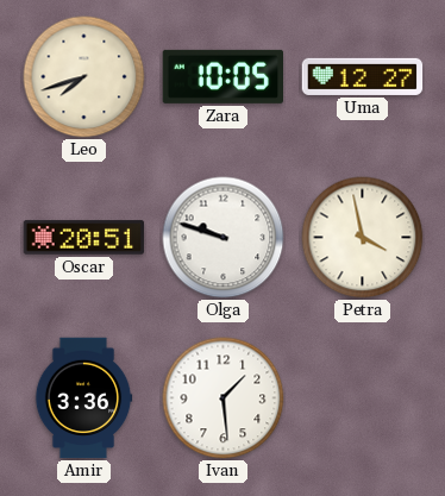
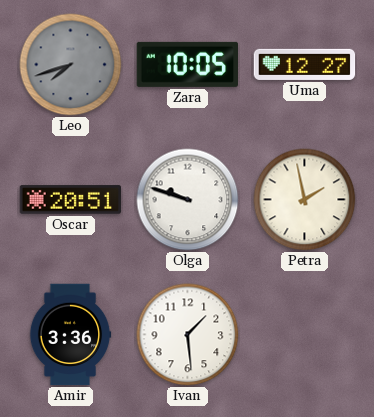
Leo dial: cream -> grey
Petra: 3:58 -> 1:58
